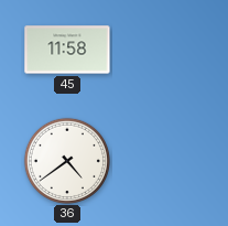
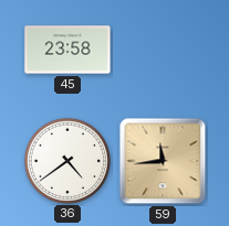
45: 11:58 -> 23:58
59: none -> 11:44
